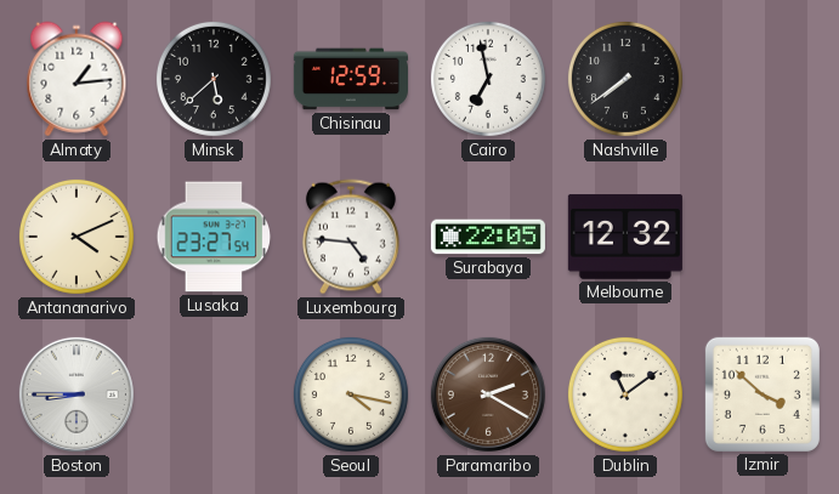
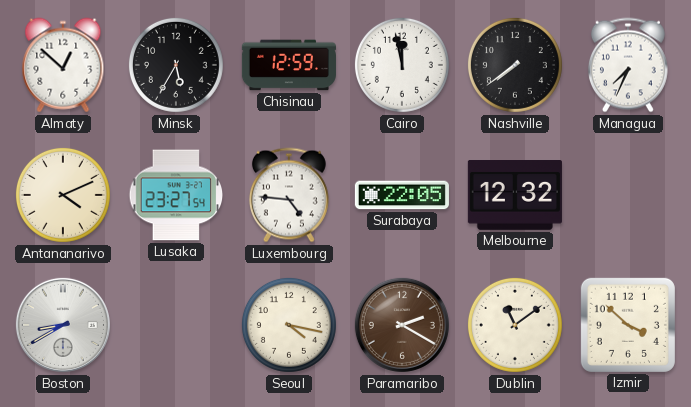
Almaty: 1:14 -> 12:52
Minsk: 5:38 -> 5:35
Cairo: 6:58 -> 11:58
Managua: none -> 7:34
Boston: 8:45 -> 8:40
